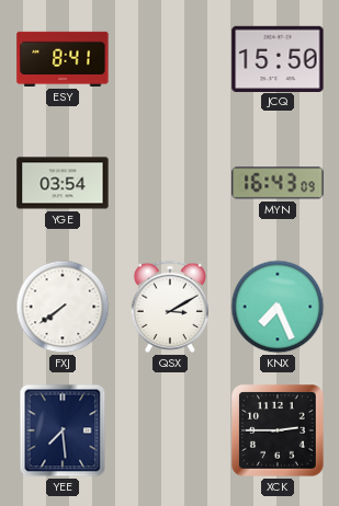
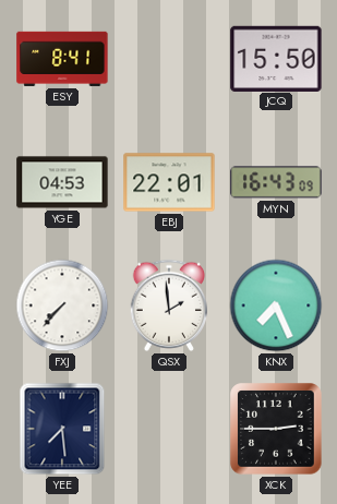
YGE: 03:54 -> 04:53
EBJ: none -> 22:01
FXJ: 7:39 -> 7:37
QSX: 3:10 -> 1:59
